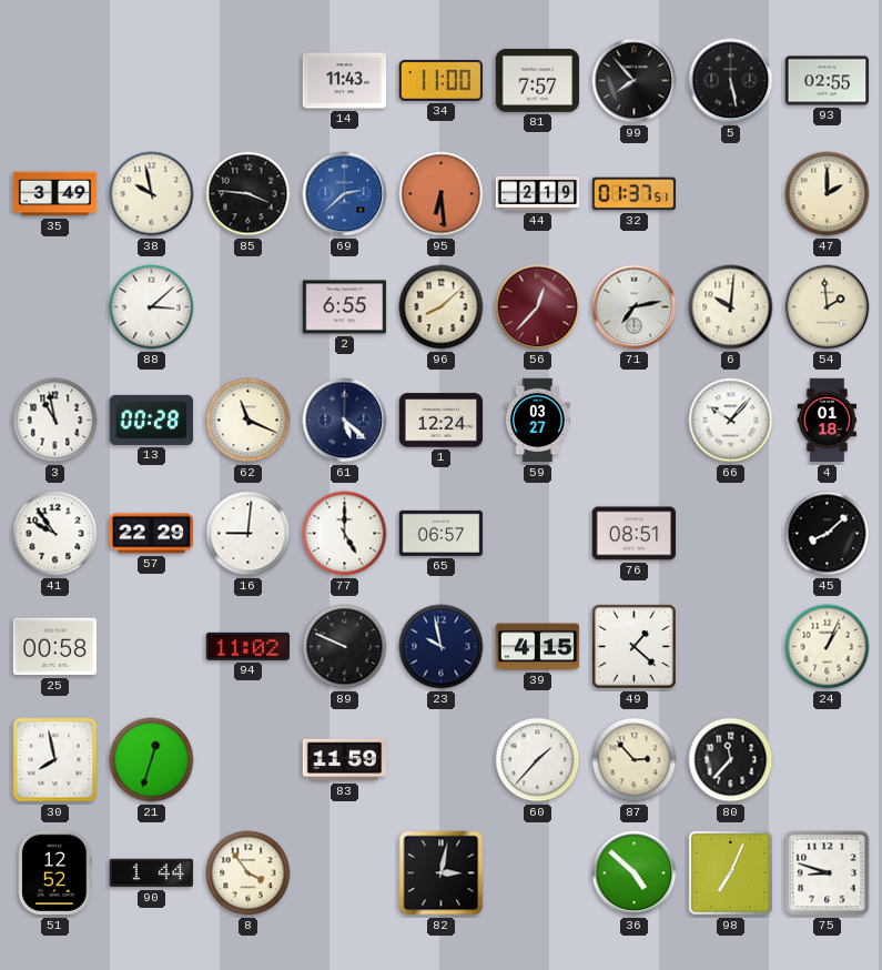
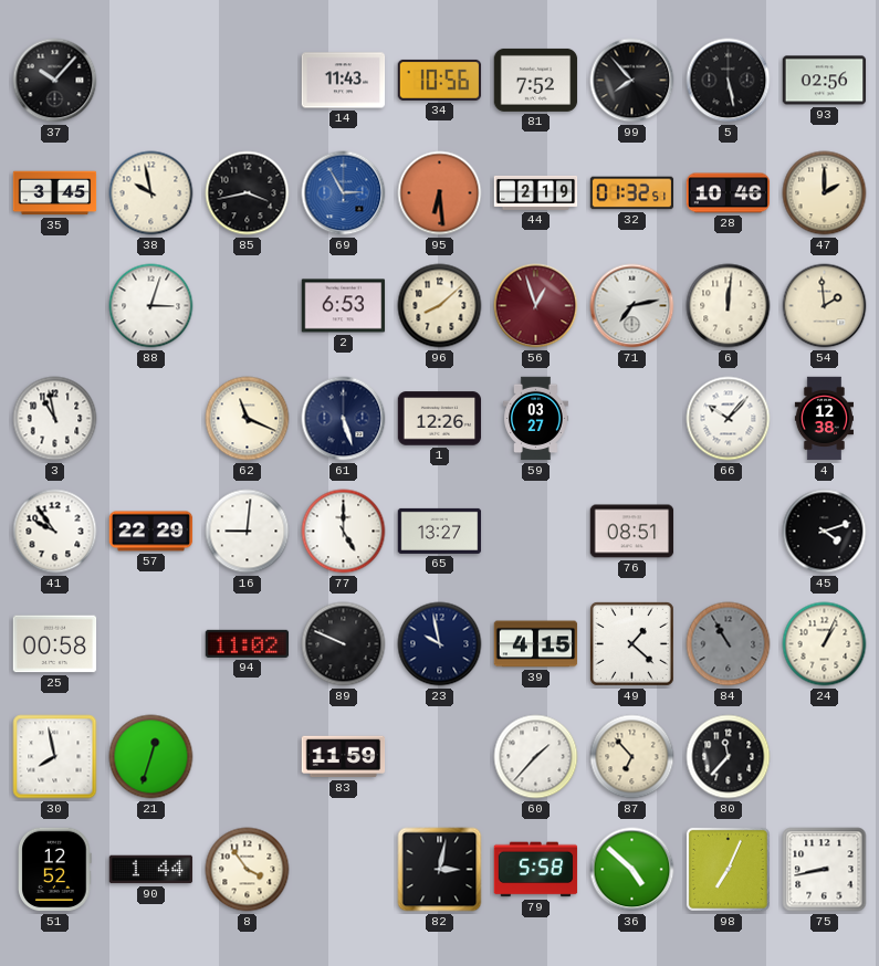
37: none -> 10:07
34: 11:00 -> 10:56
81: 7:57 -> 7:52
93: 02:55 -> 02:56
35: 3:49 -> 3:45
85: 3:46 -> 3:43
69: 2:38 -> 2:55
32: 01:37 -> 01:32
28: none -> 10:46
88: 3:08 -> 3:03
2: 6:55 -> 6:53
56: 12:37 -> 12:57
6: 10:01 -> 12:01
13: 00:28 -> none
61: 5:22 -> 5:27
1: 12:24 -> 12:26
4: 01:18 -> 12:38
65: 06:57 -> 13:27
45: 8:08 -> 4:12
84: none -> 10:55
87: 2:53 -> 6:53
79: none -> 5:58
75: 8:48 -> 8:43
